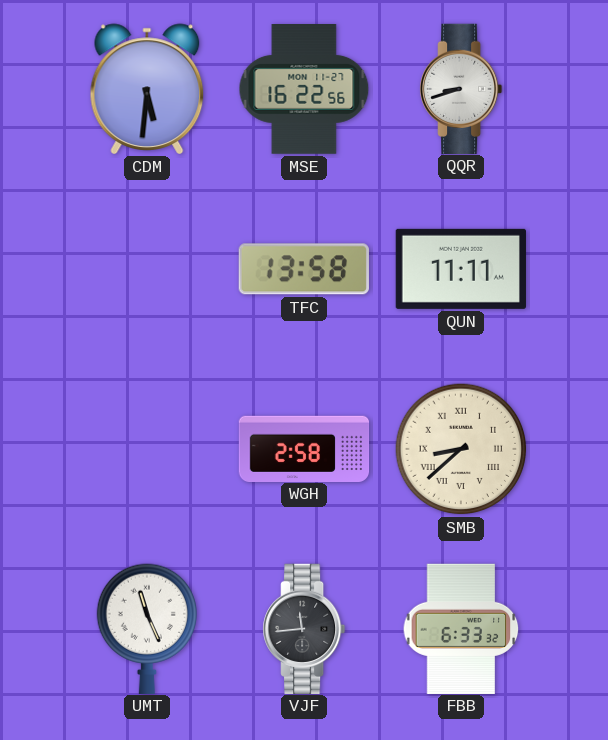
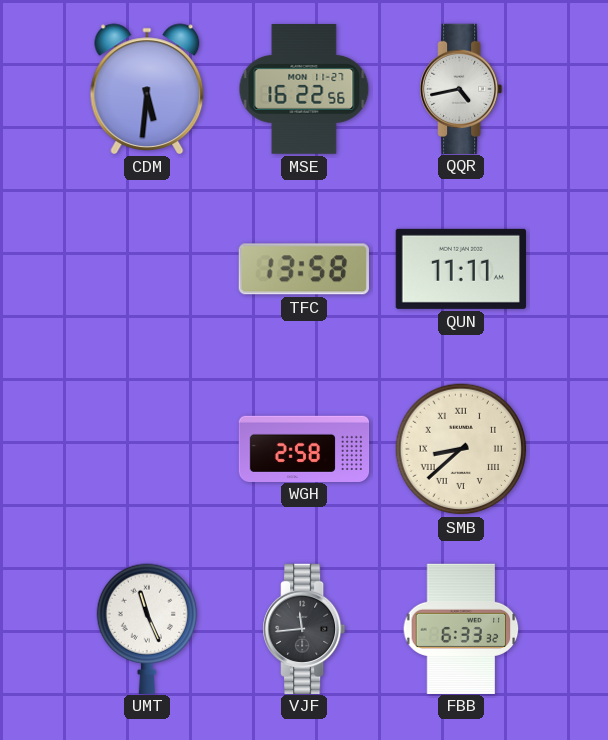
QQR: 8:42 -> 4:43
